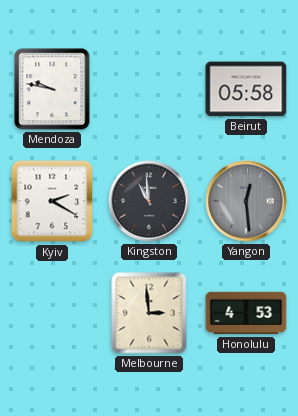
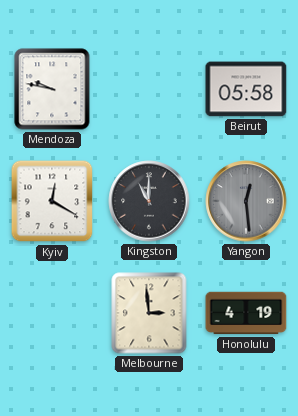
Kyiv: 2:20 -> 12:20
Kingston: 10:59 -> 11:00
Honolulu: 4:53 -> 4:19
